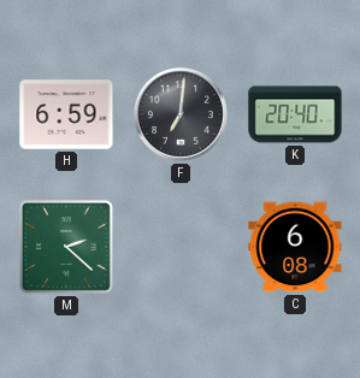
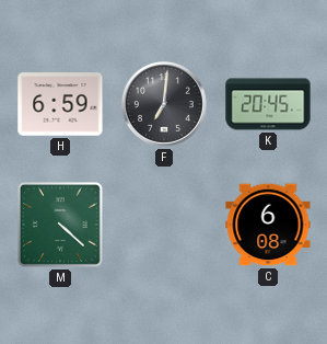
K: 20:40 -> 20:45
M: 2:22 -> 4:22
